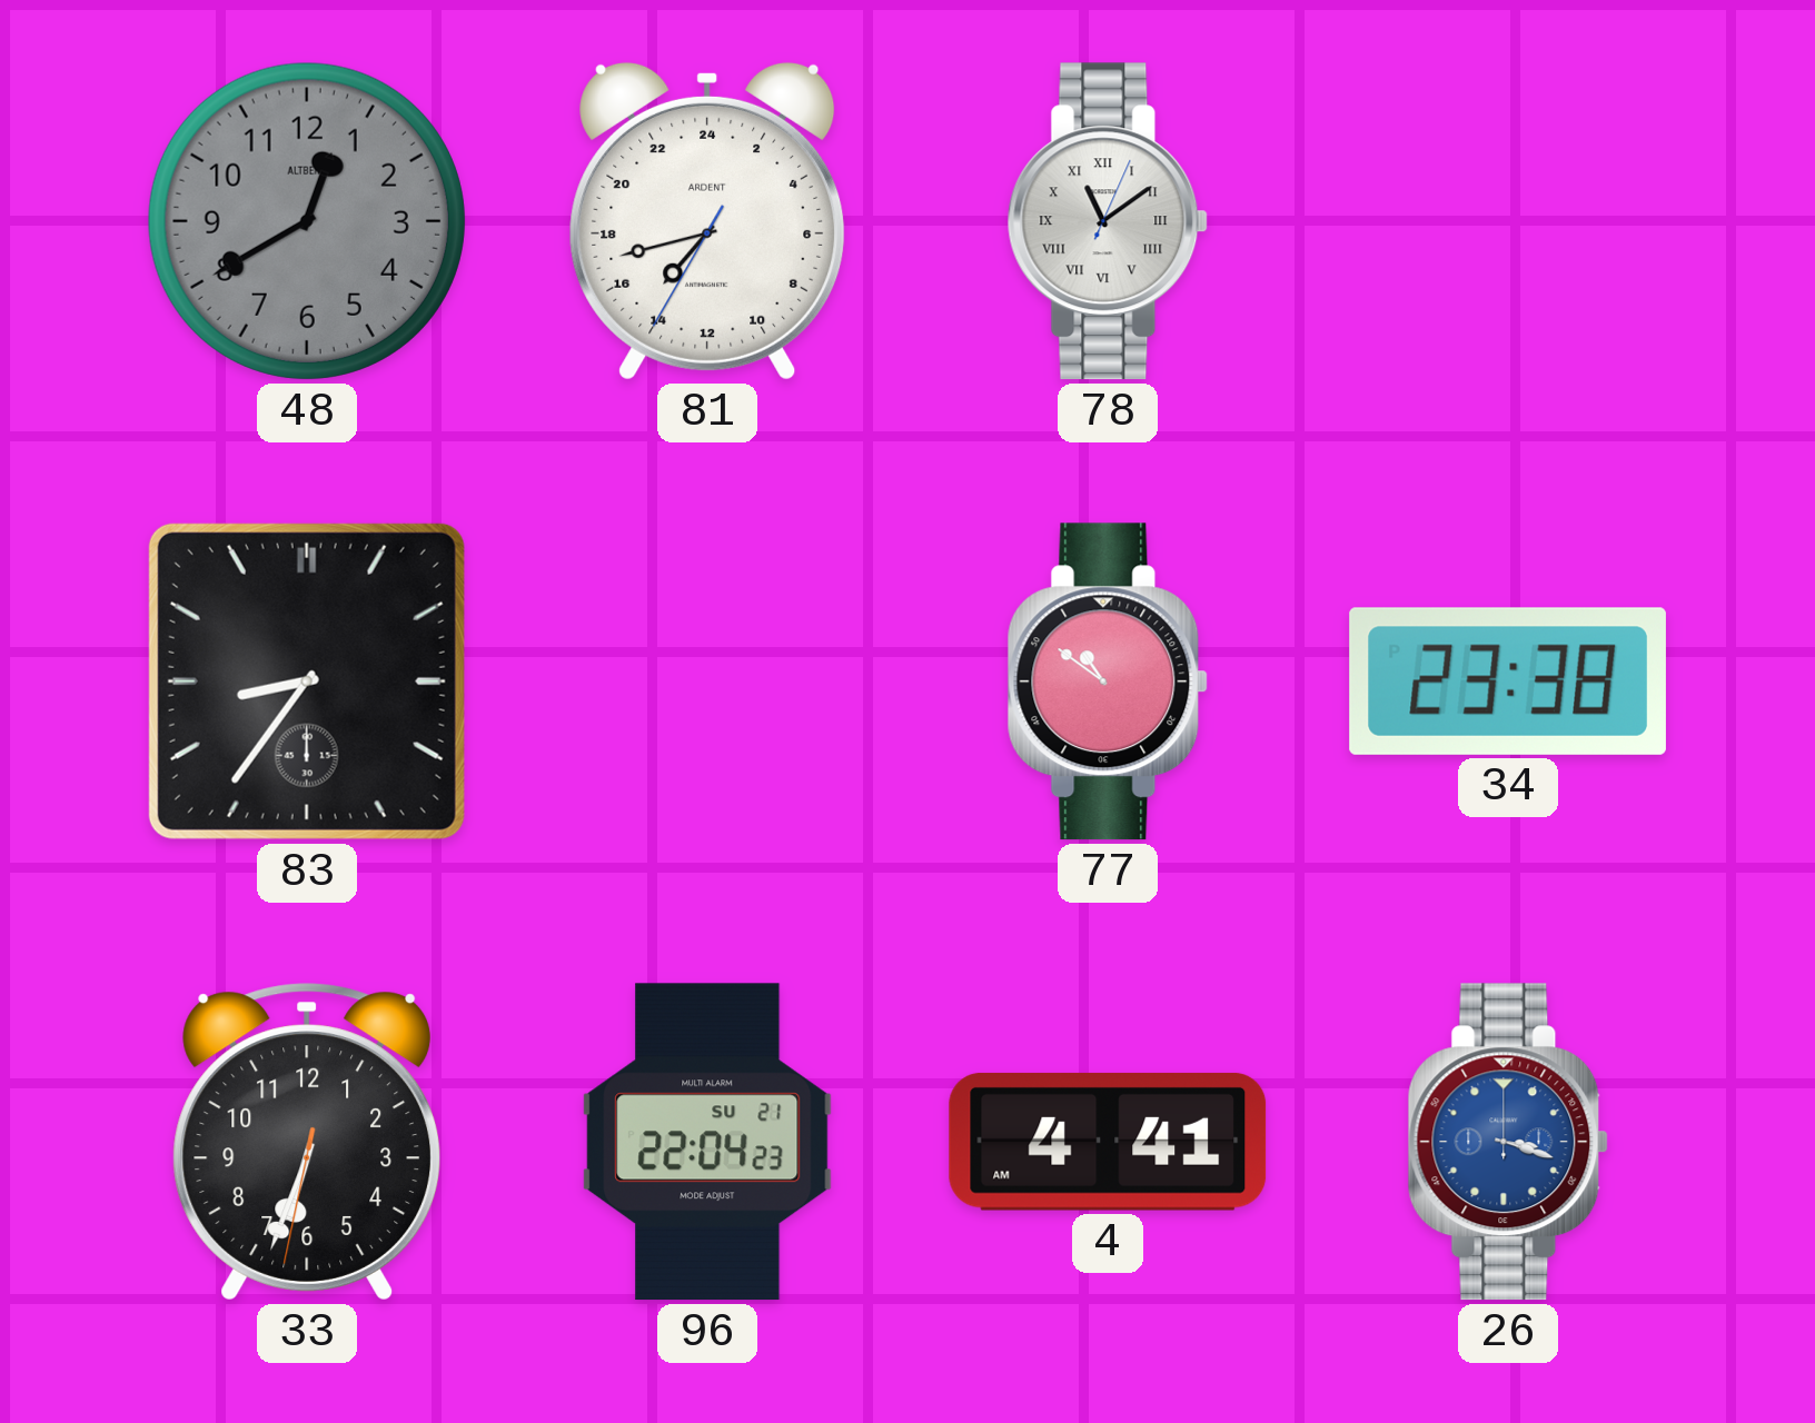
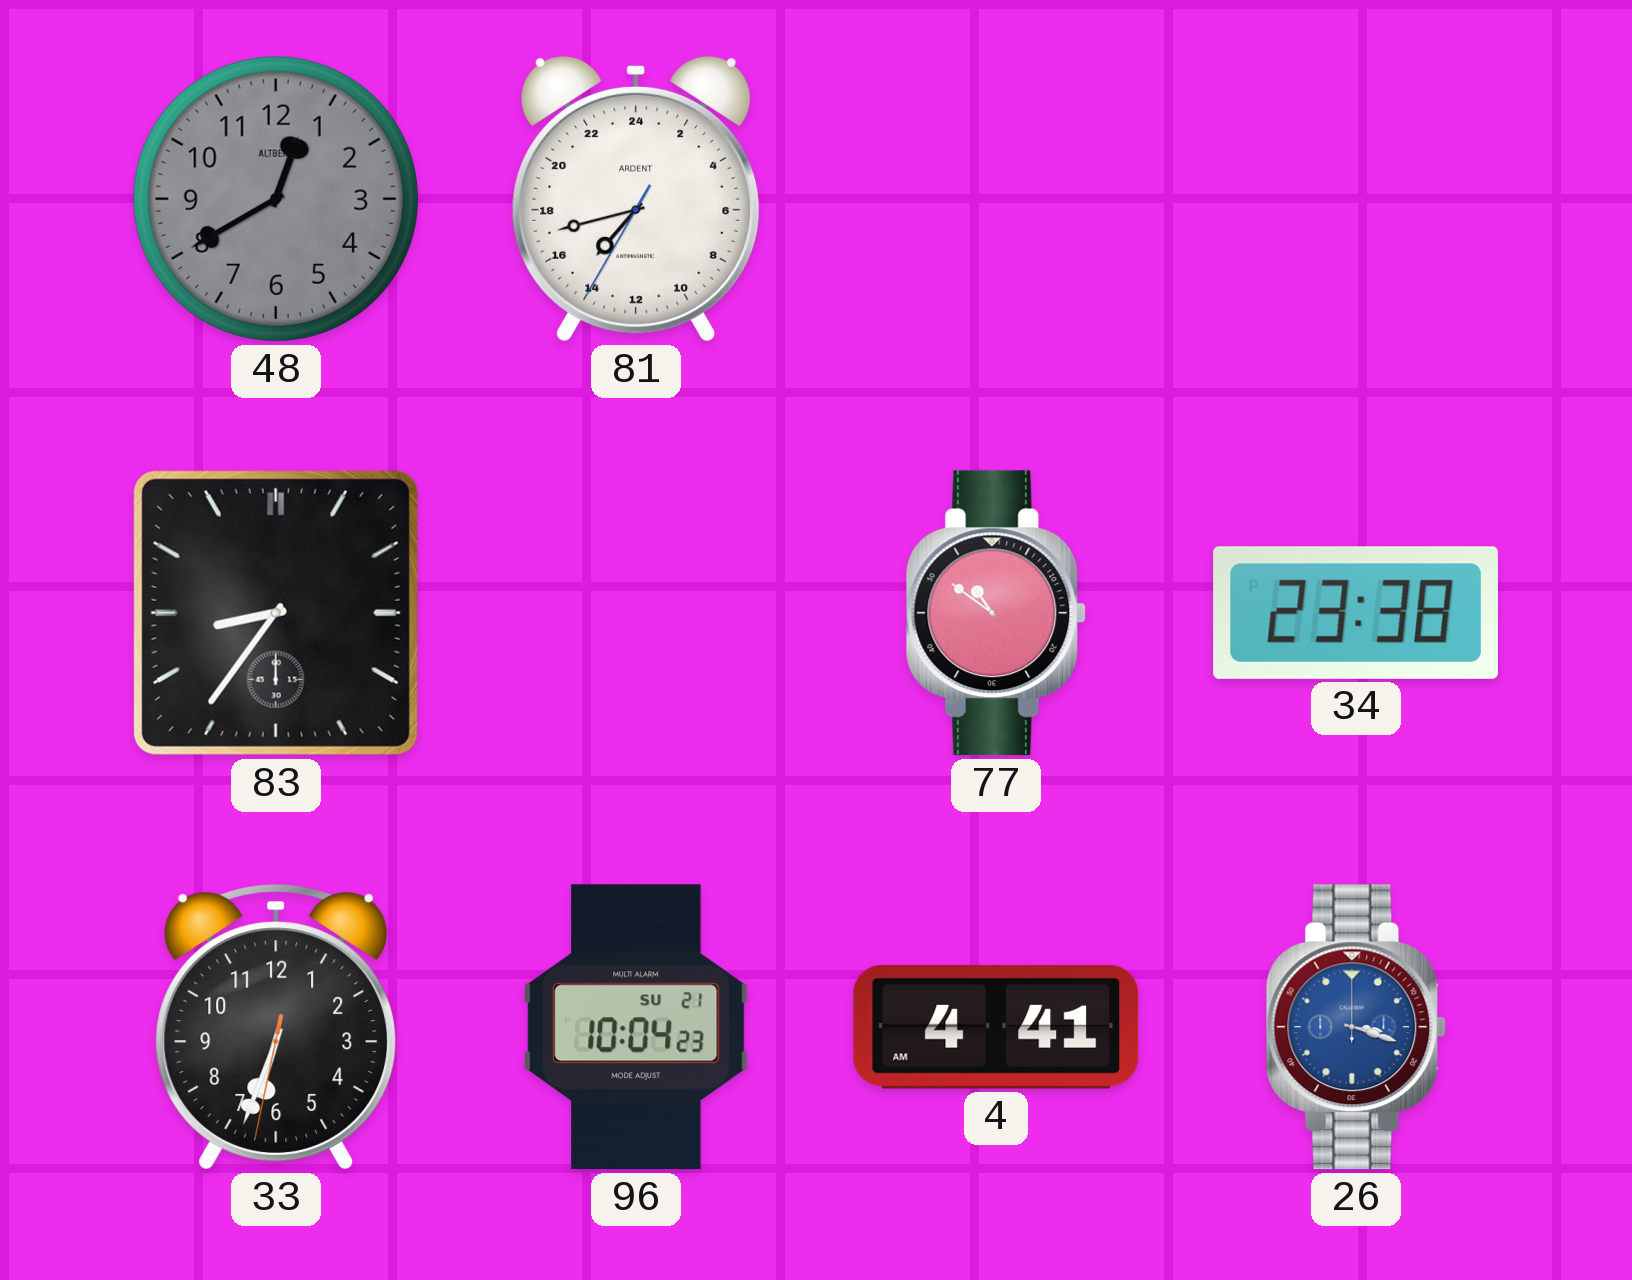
78: 11:09 -> none
96: 22:04 -> 10:04
